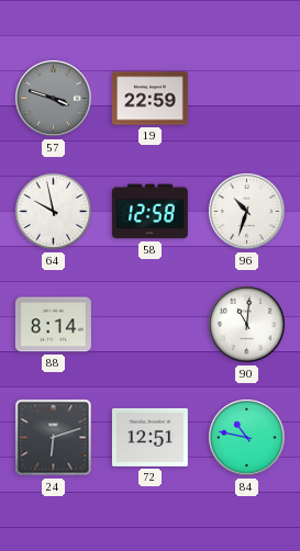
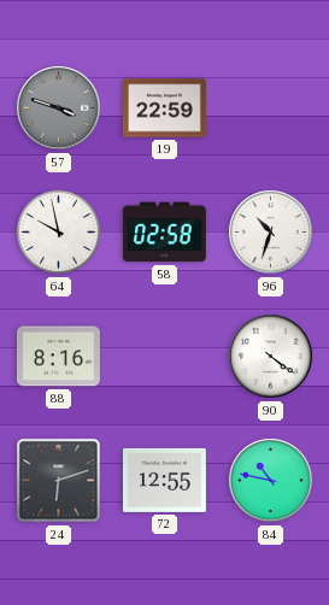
58: 12:58 -> 02:58
88: 8:14 -> 8:16
90: 11:01 -> 4:21
72: 12:51 -> 12:55
